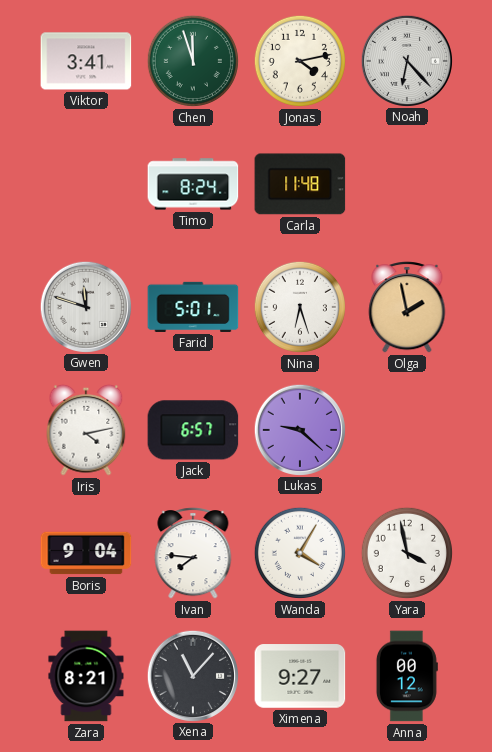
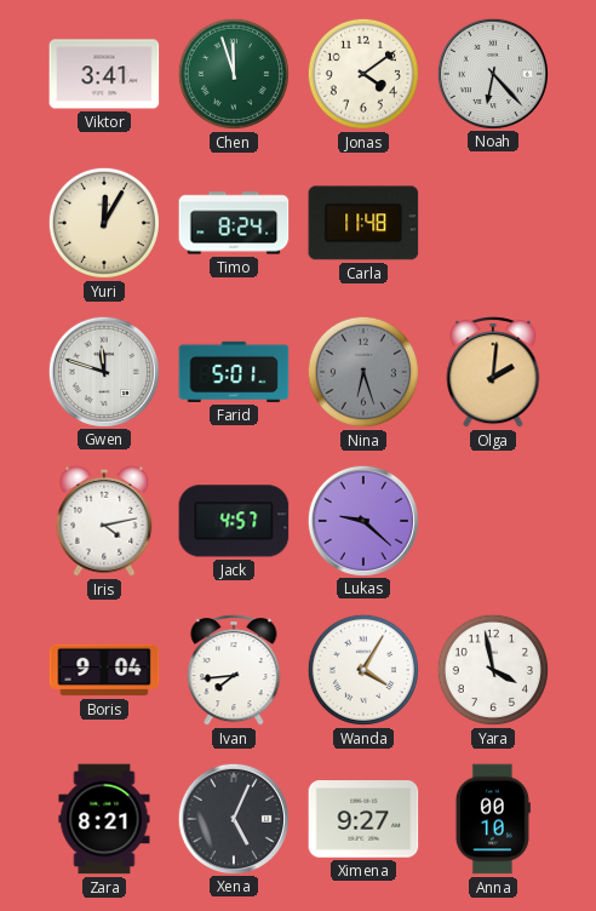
Jonas: 4:13 -> 4:09
Yuri: none -> 12:05
Nina dial: white -> grey
Olga: 1:58 -> 2:01
Jack: 6:57 -> 4:57
Ivan: 7:46 -> 7:44
Xena: 11:07 -> 5:04
Anna: 00:12 -> 00:10
